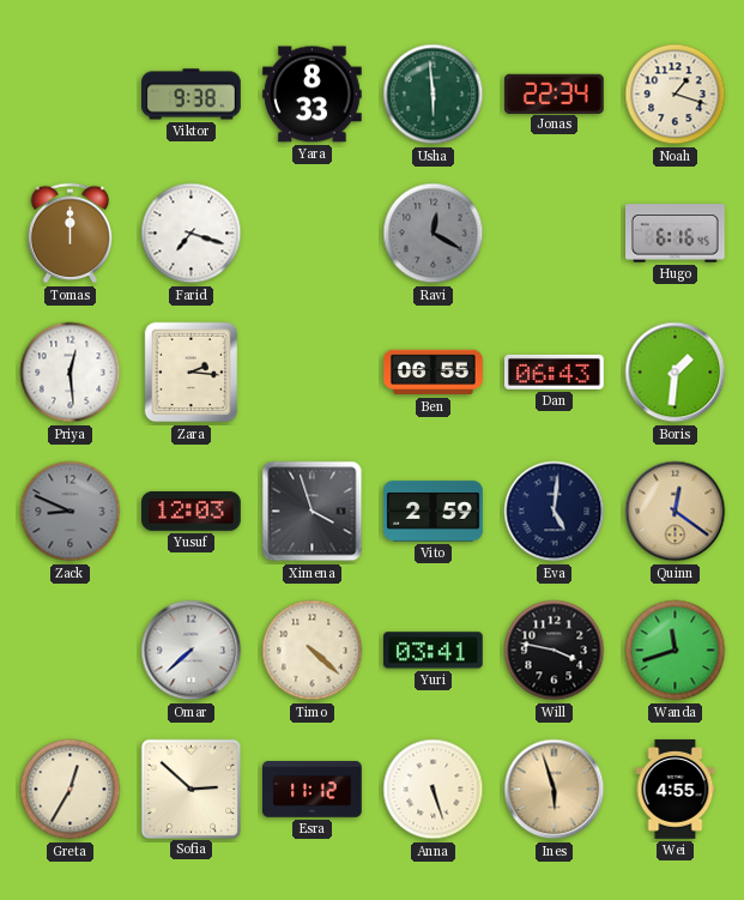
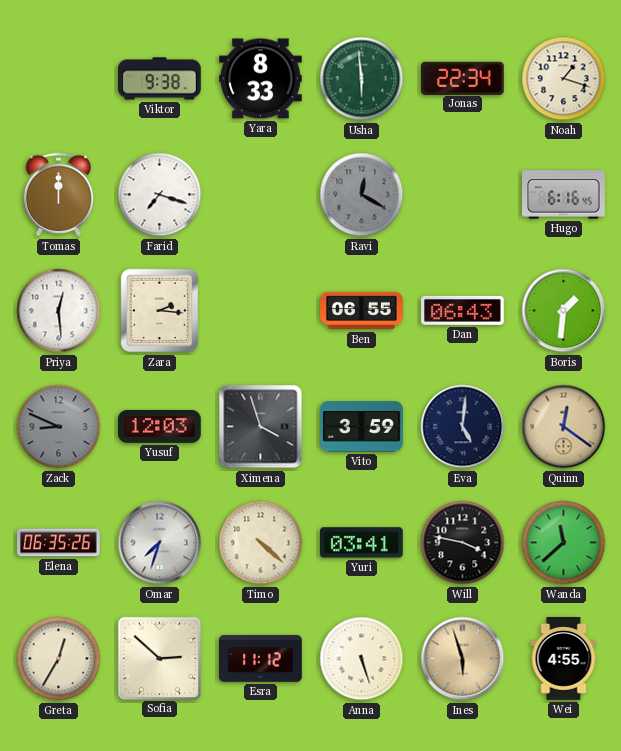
Vito: 2:59 -> 3:59
Elena: none -> 06:35
Omar: 7:38 -> 7:33
Wanda: 11:42 -> 11:38
